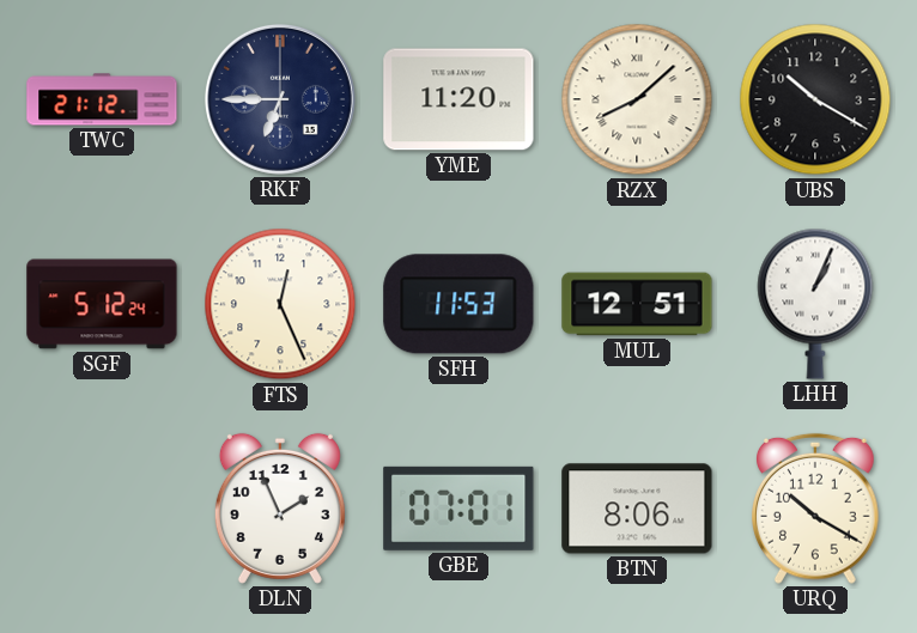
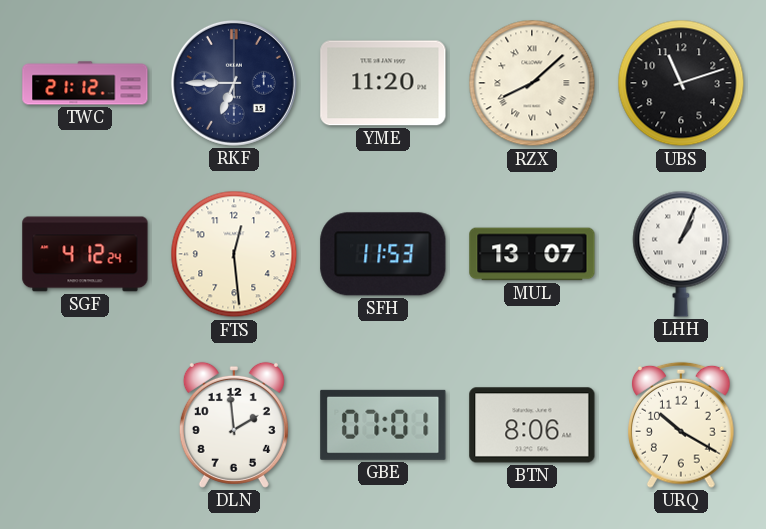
UBS: 10:20 -> 11:12
SGF: 5:12 -> 4:12
FTS: 12:26 -> 12:29
MUL: 12:51 -> 13:07
DLN: 1:56 -> 1:59
